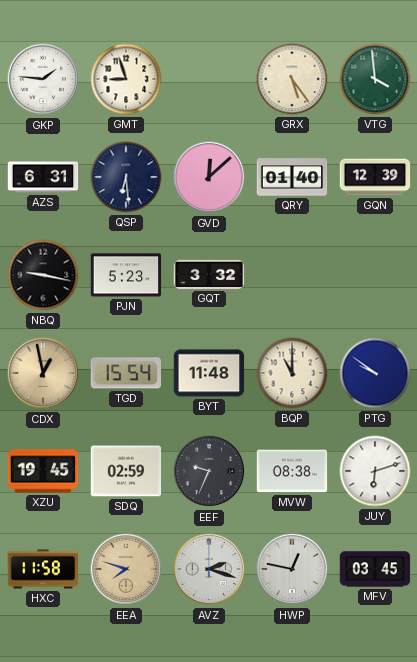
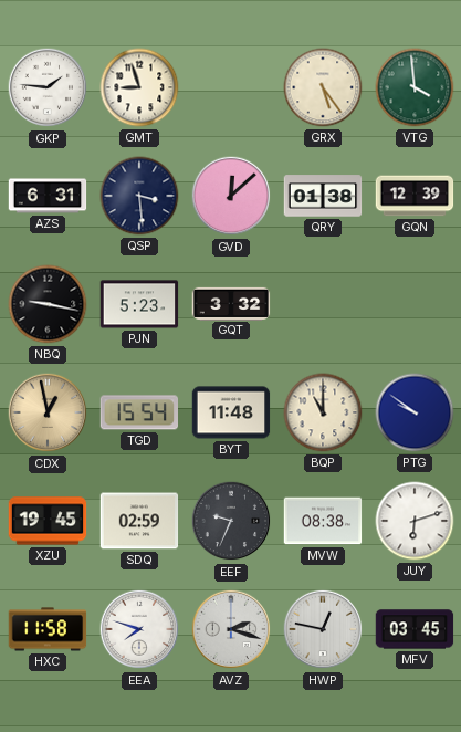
QSP: 6:29 -> 3:29
QRY: 01:40 -> 01:38
EEA dial: champagne -> white
